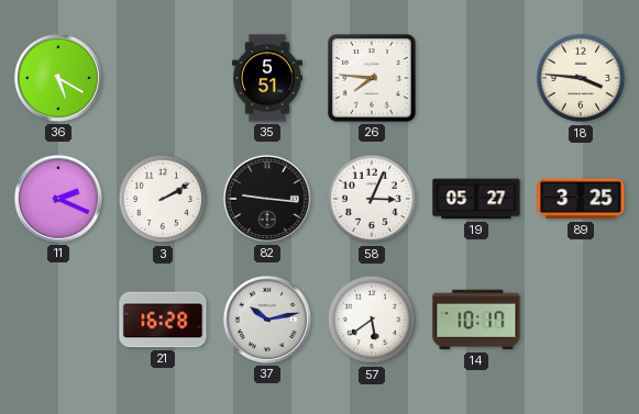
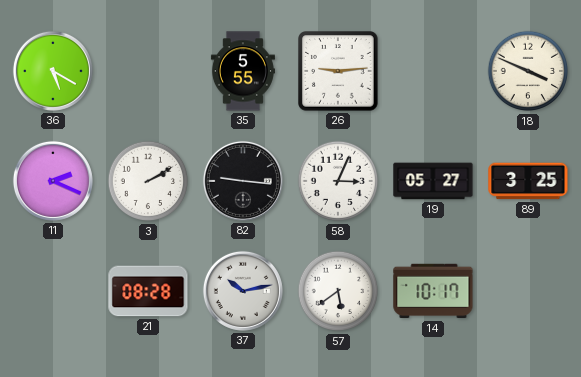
35: 5:51 -> 5:55
26: 7:46 -> 9:14
18: 3:46 -> 3:49
21: 16:28 -> 08:28
